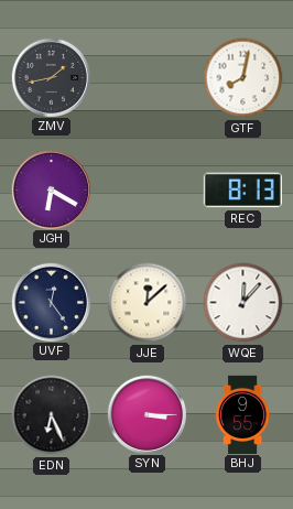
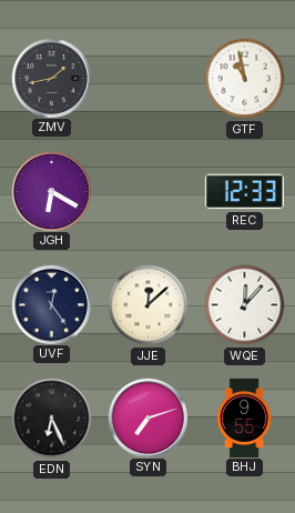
GTF: 8:02 -> 10:58
REC: 8:13 -> 12:33
SYN: 3:15 -> 7:12
